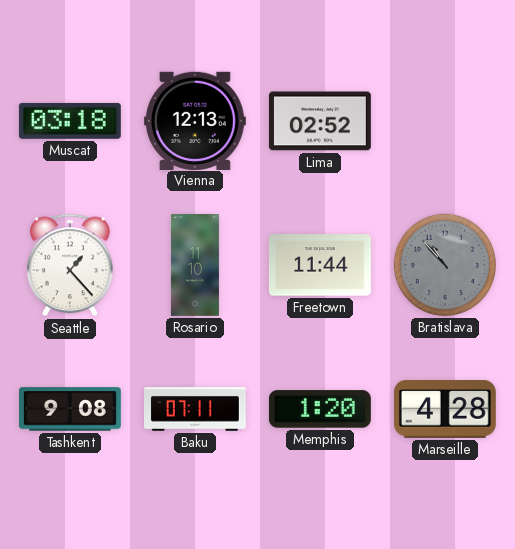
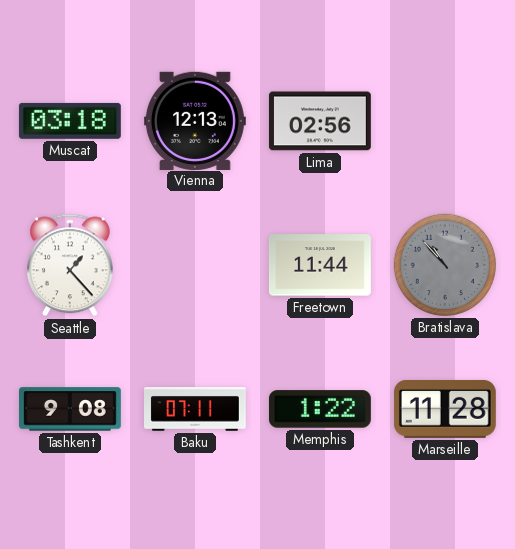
Lima: 02:52 -> 02:56
Rosario: 11:10 -> none
Memphis: 1:20 -> 1:22
Marseille: 4:28 -> 11:28
